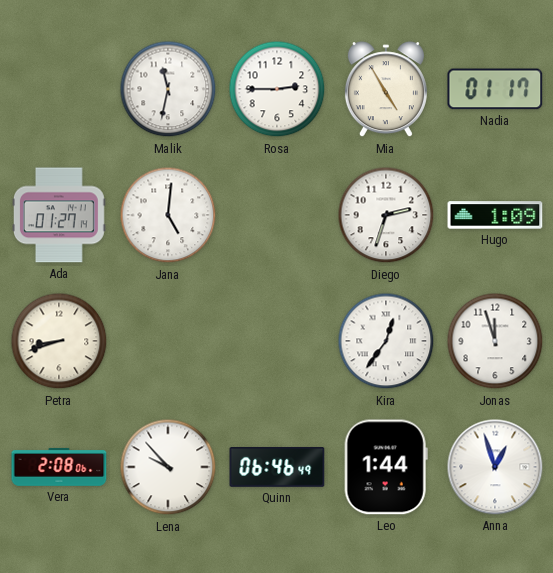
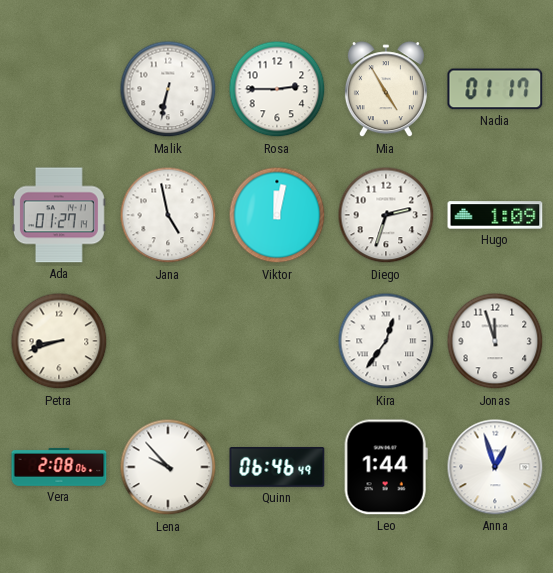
Malik: 11:32 -> 6:32
Jana: 5:01 -> 4:58
Viktor: none -> 12:02
